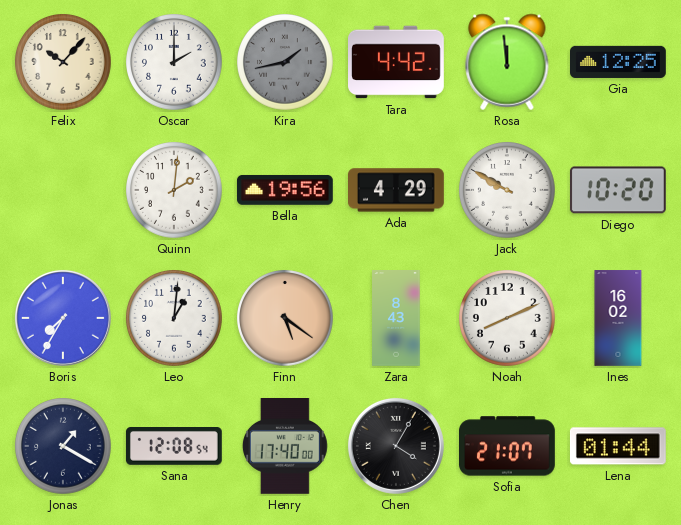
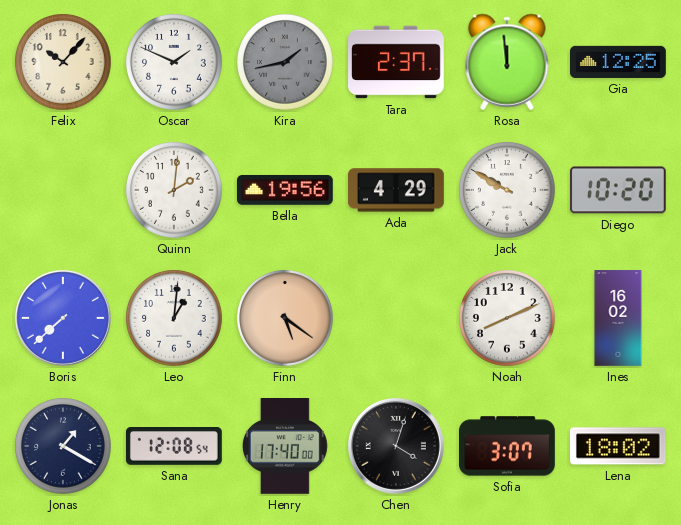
Oscar: 2:00 -> 1:49
Tara: 4:42 -> 2:37
Boris: 7:35 -> 7:38
Zara: 8:43 -> none
Chen: 4:05 -> 4:03
Sofia: 21:07 -> 3:07
Lena: 01:44 -> 18:02
